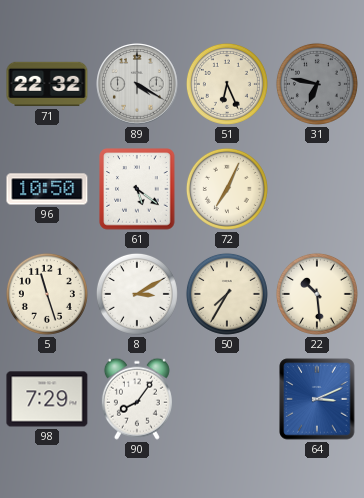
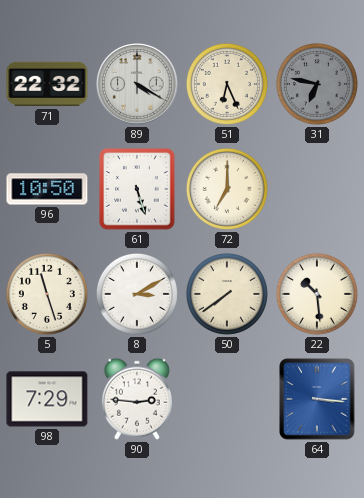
61: 5:21 -> 5:27
72: 7:04 -> 7:00
50: 7:35 -> 7:39
90: 8:06 -> 2:46
64: 3:11 -> 3:16
